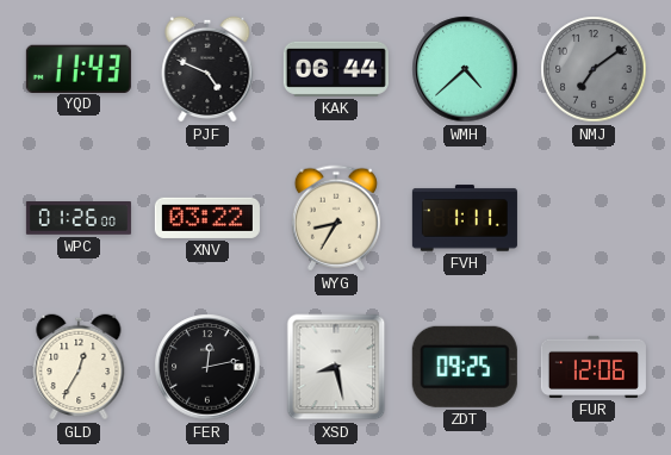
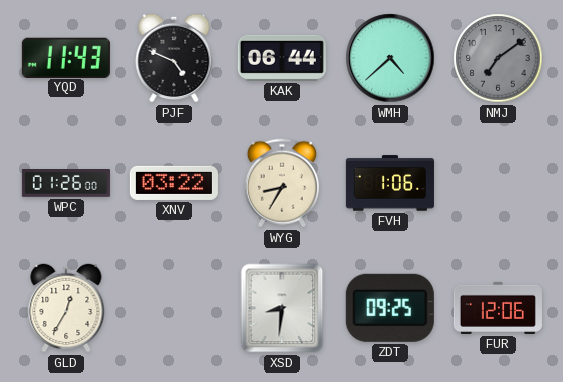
FVH: 1:11 -> 1:06
FER: 12:13 -> none
XSD: 8:28 -> 8:31
